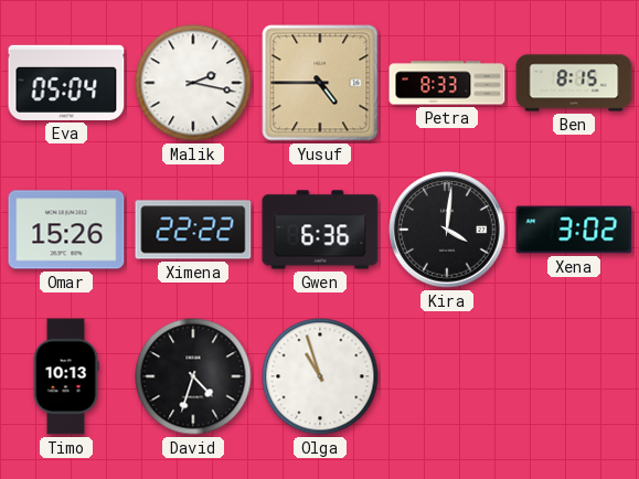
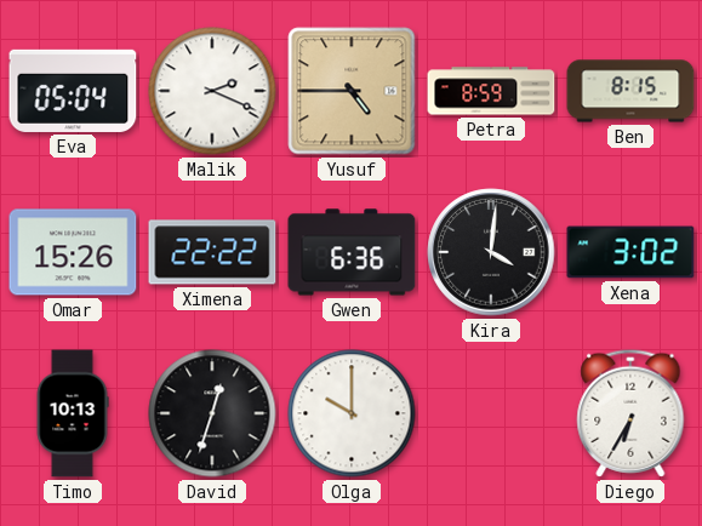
Malik: 2:17 -> 2:19
Petra: 8:33 -> 8:59
David: 4:33 -> 12:33
Olga: 10:57 -> 10:00
Diego: none -> 6:35
